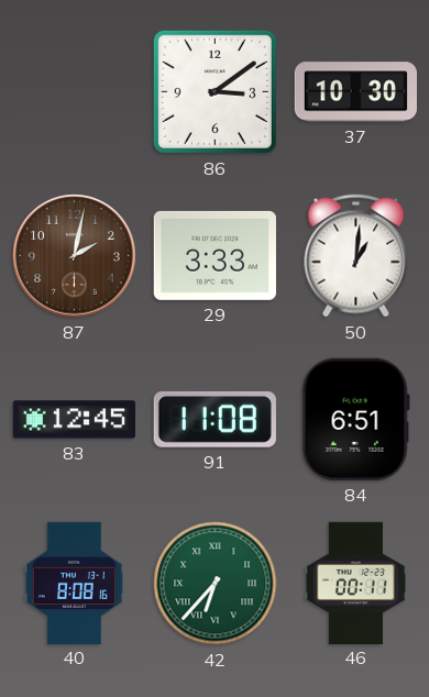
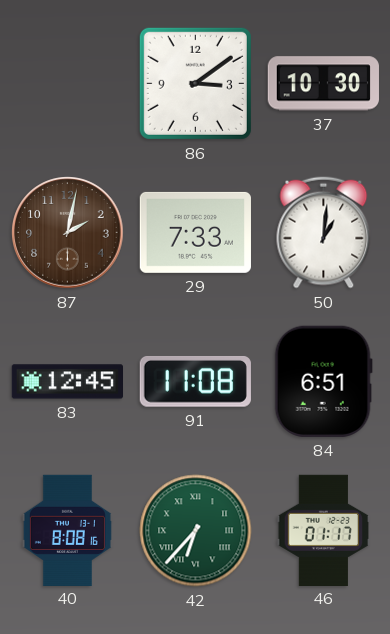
29: 3:33 -> 7:33
46: 00:11 -> 01:17
